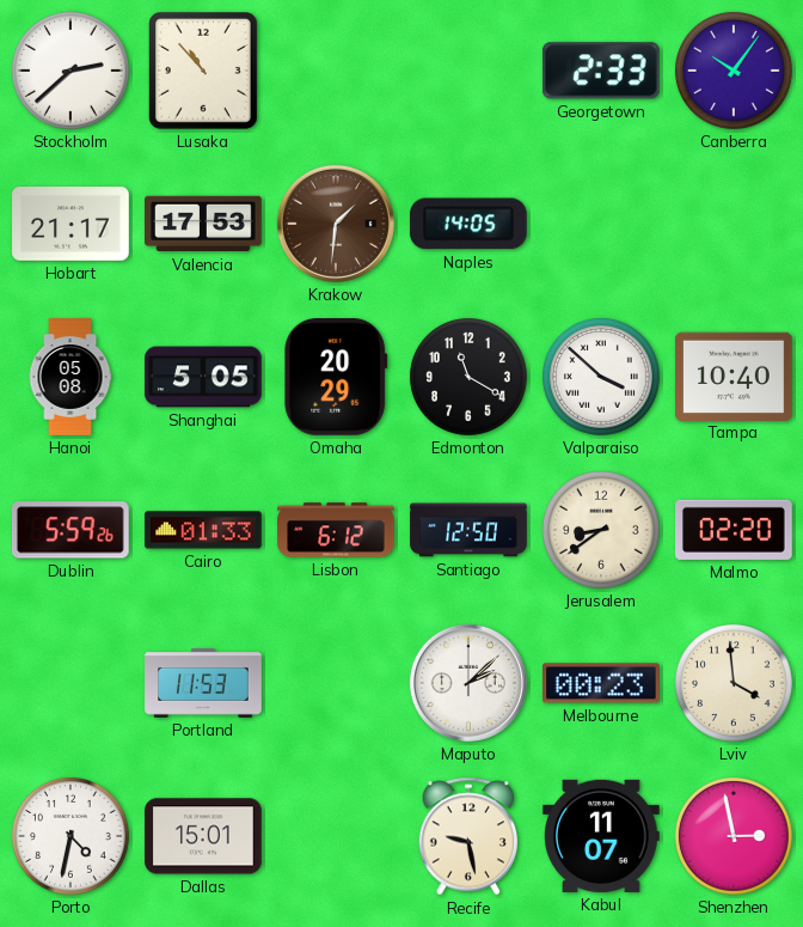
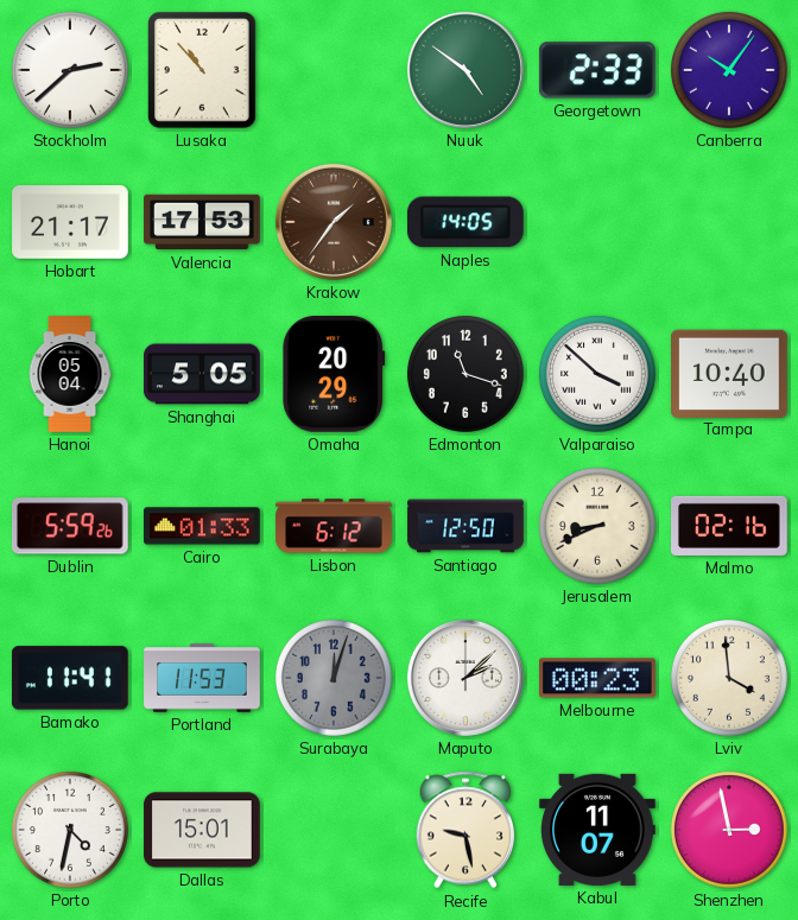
Nuuk: none -> 4:51
Krakow: 1:31 -> 1:36
Hanoi: 05:08 -> 05:04
Edmonton: 11:20 -> 11:18
Jerusalem: 8:39 -> 8:41
Malmo: 02:20 -> 02:16
Bamako: none -> 11:41
Surabaya: none -> 12:03
